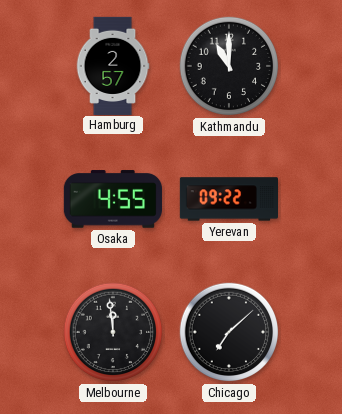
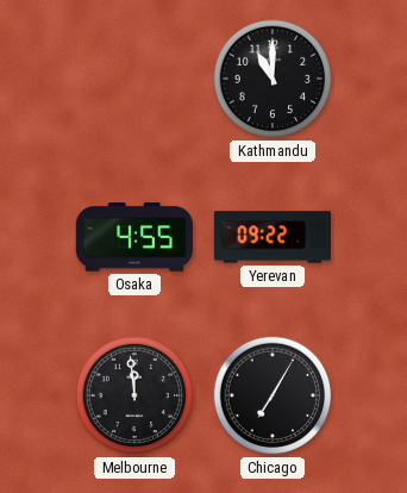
Hamburg: 2:57 -> none
Chicago: 7:08 -> 7:05
